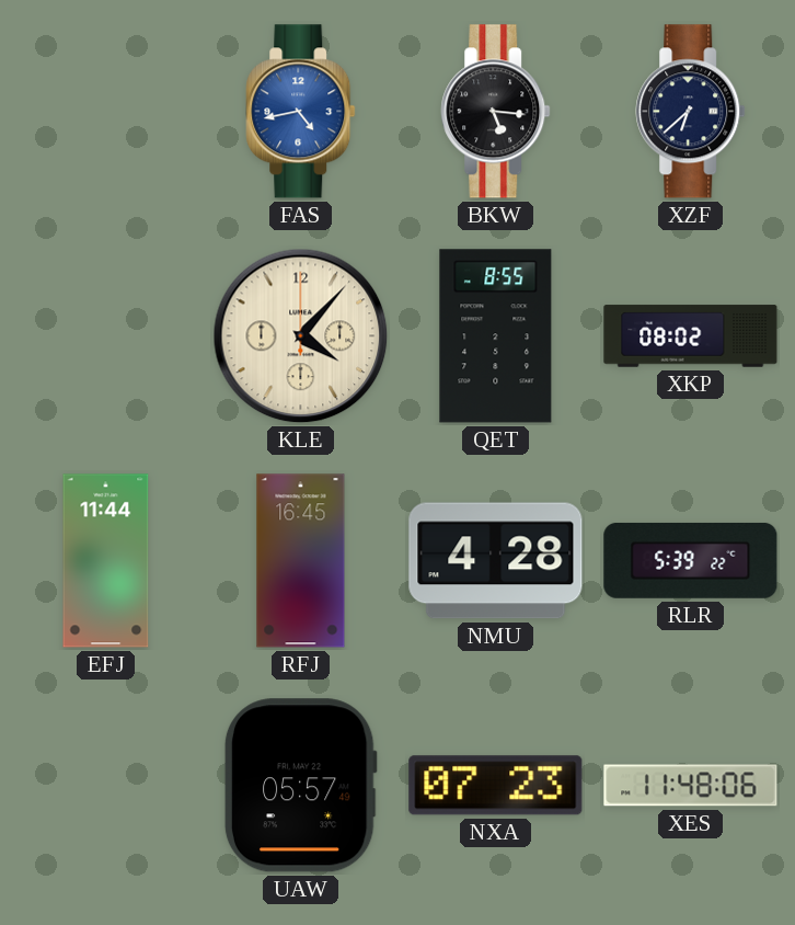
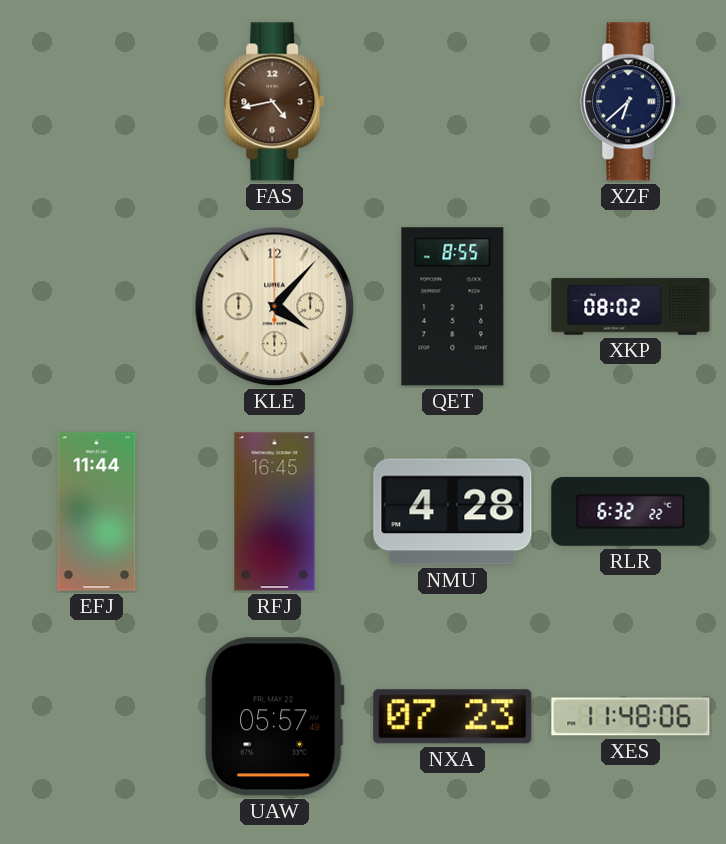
FAS dial: blue -> brown
BKW: 5:16 -> none
RLR: 5:39 -> 6:32
